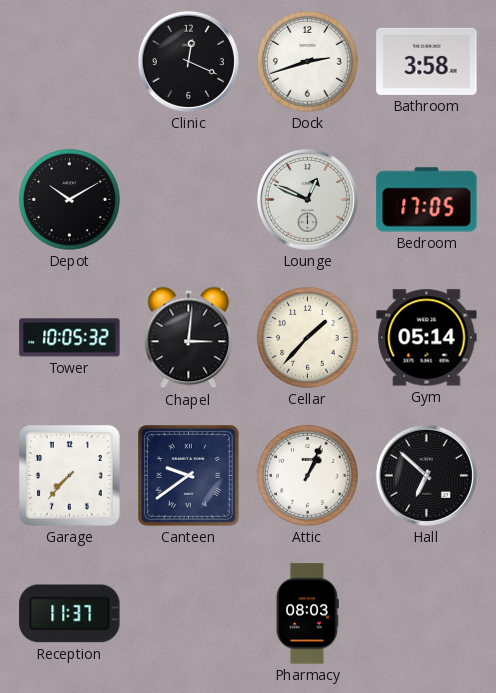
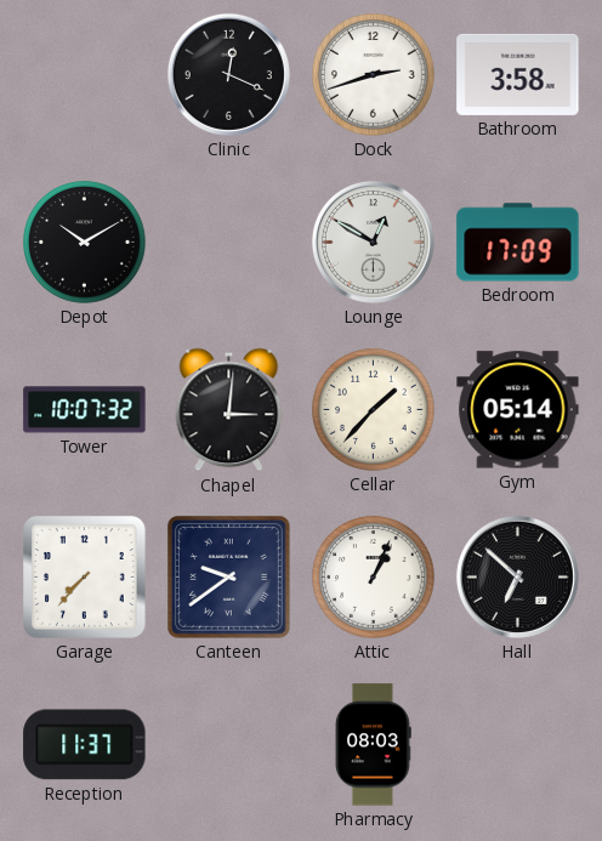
Lounge: 12:49 -> 12:50
Bedroom: 17:05 -> 17:09
Tower: 10:05 -> 10:07
